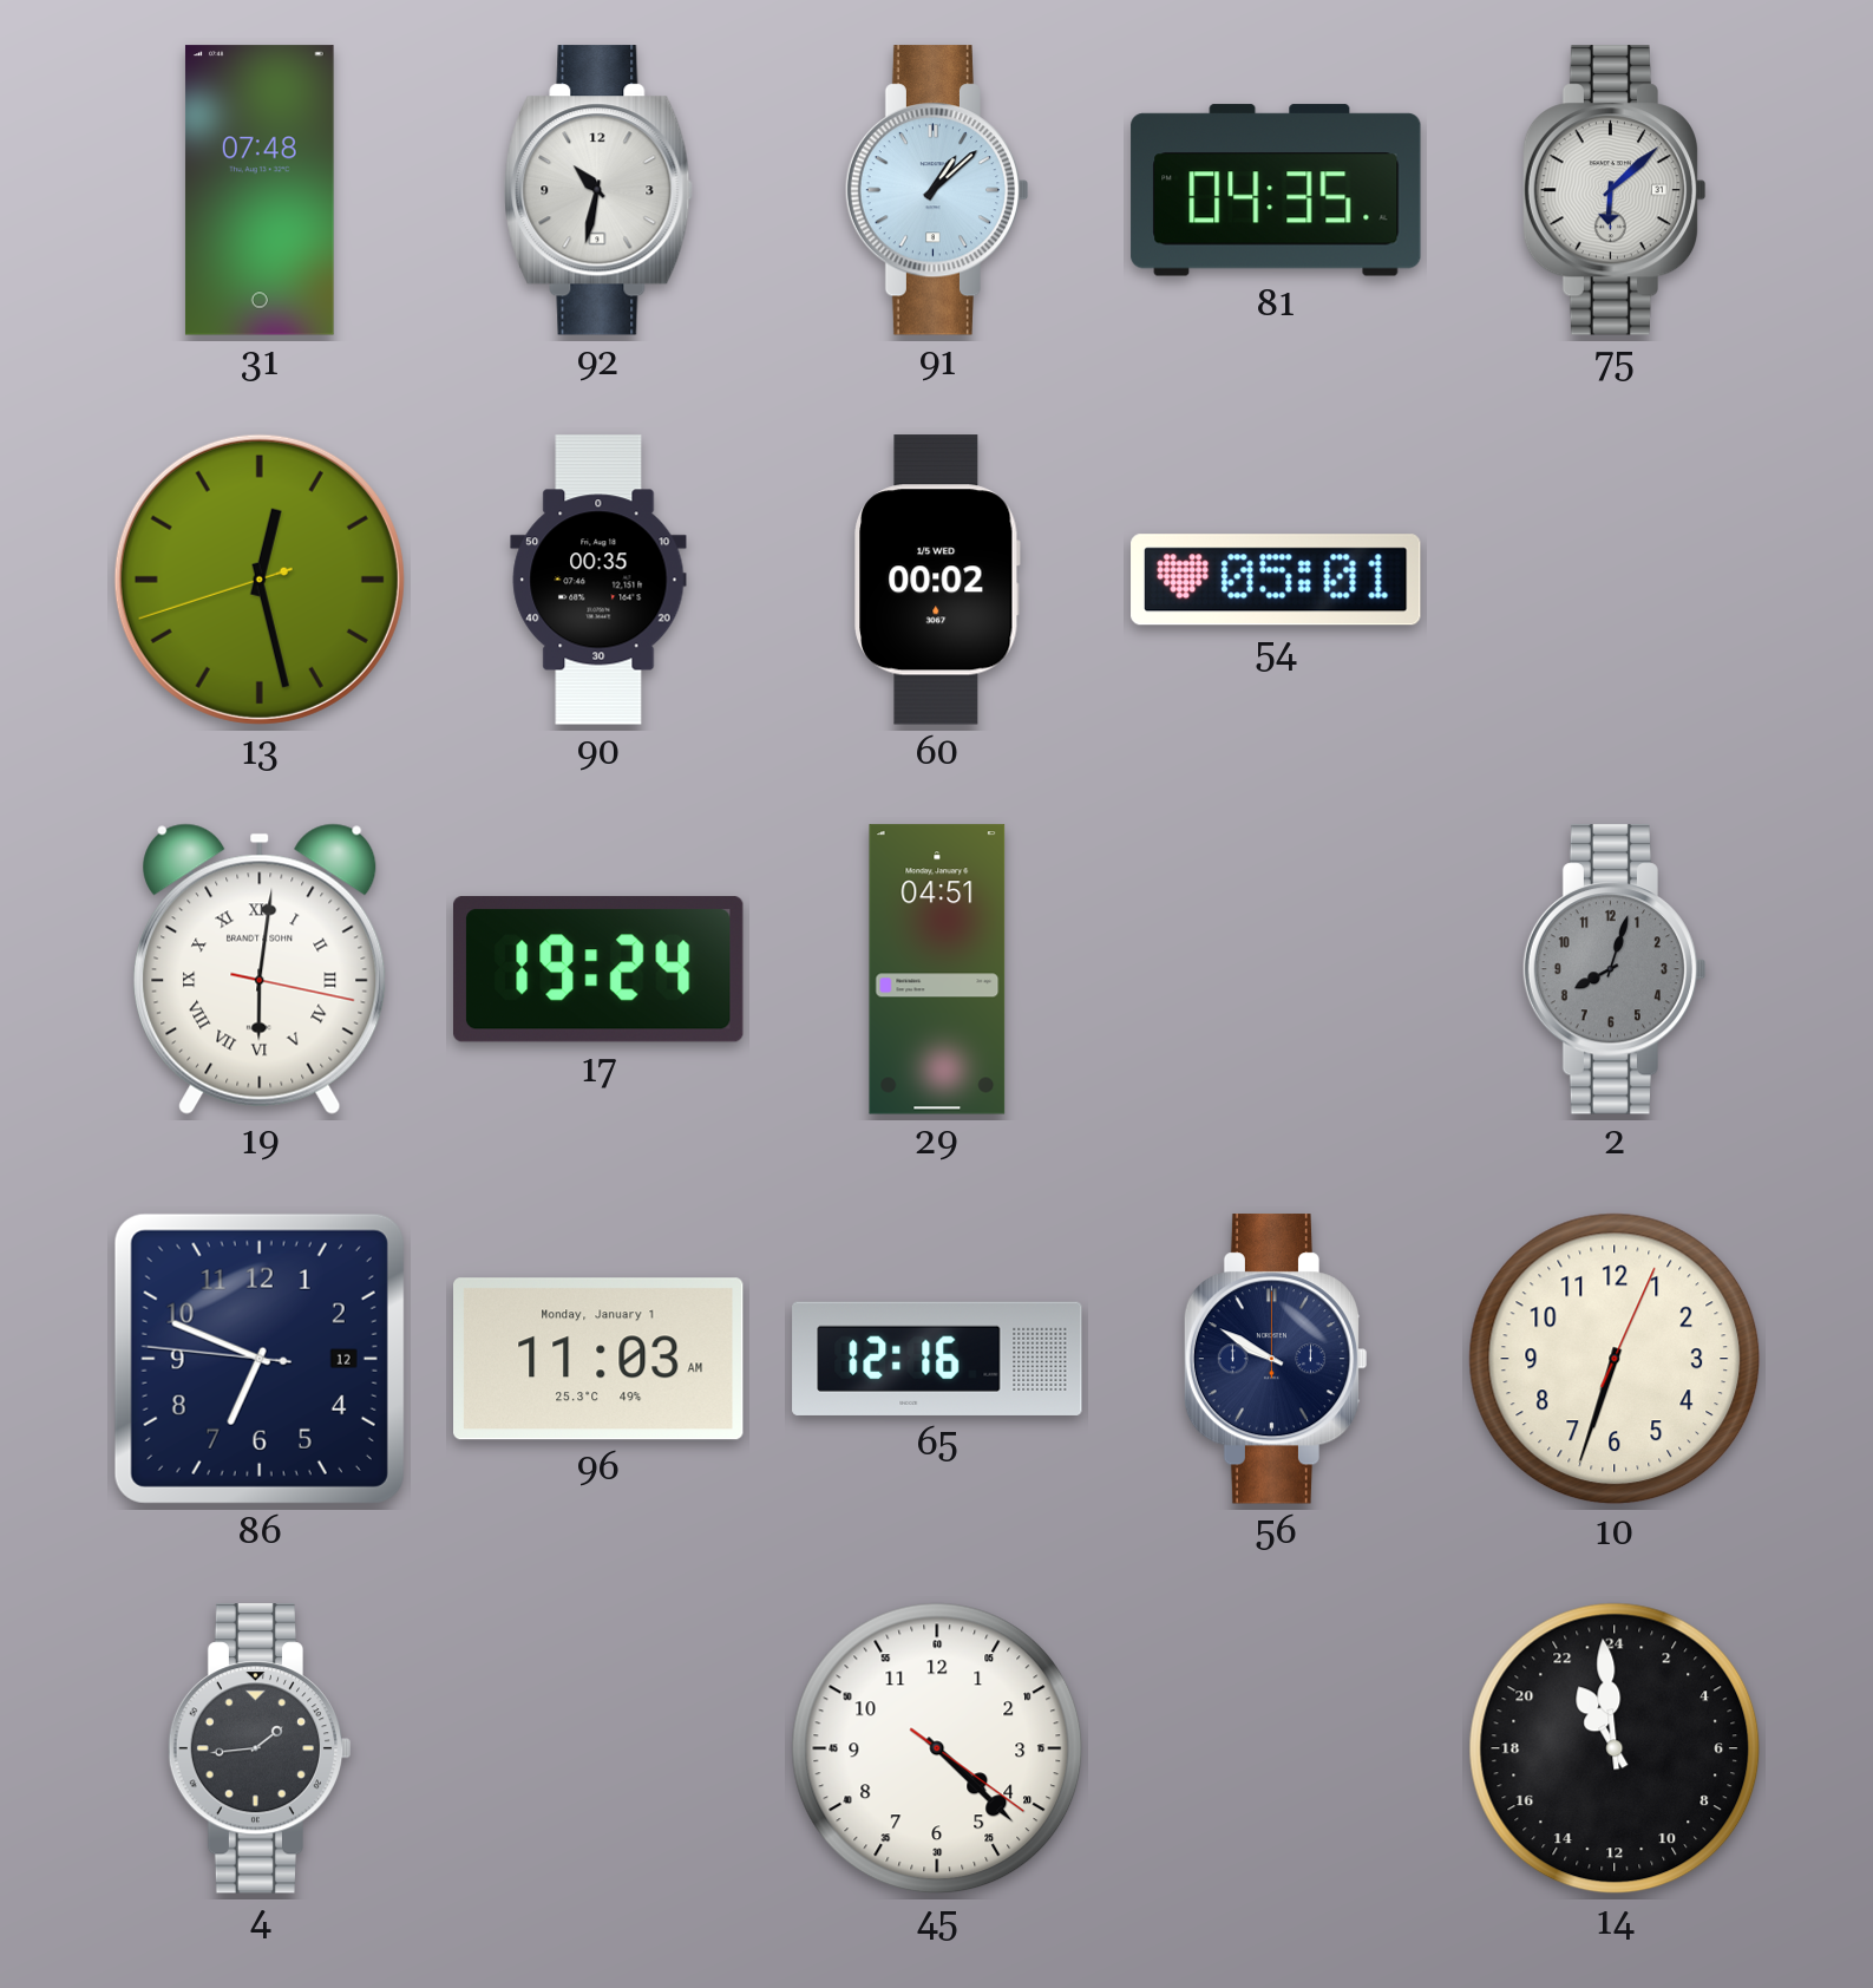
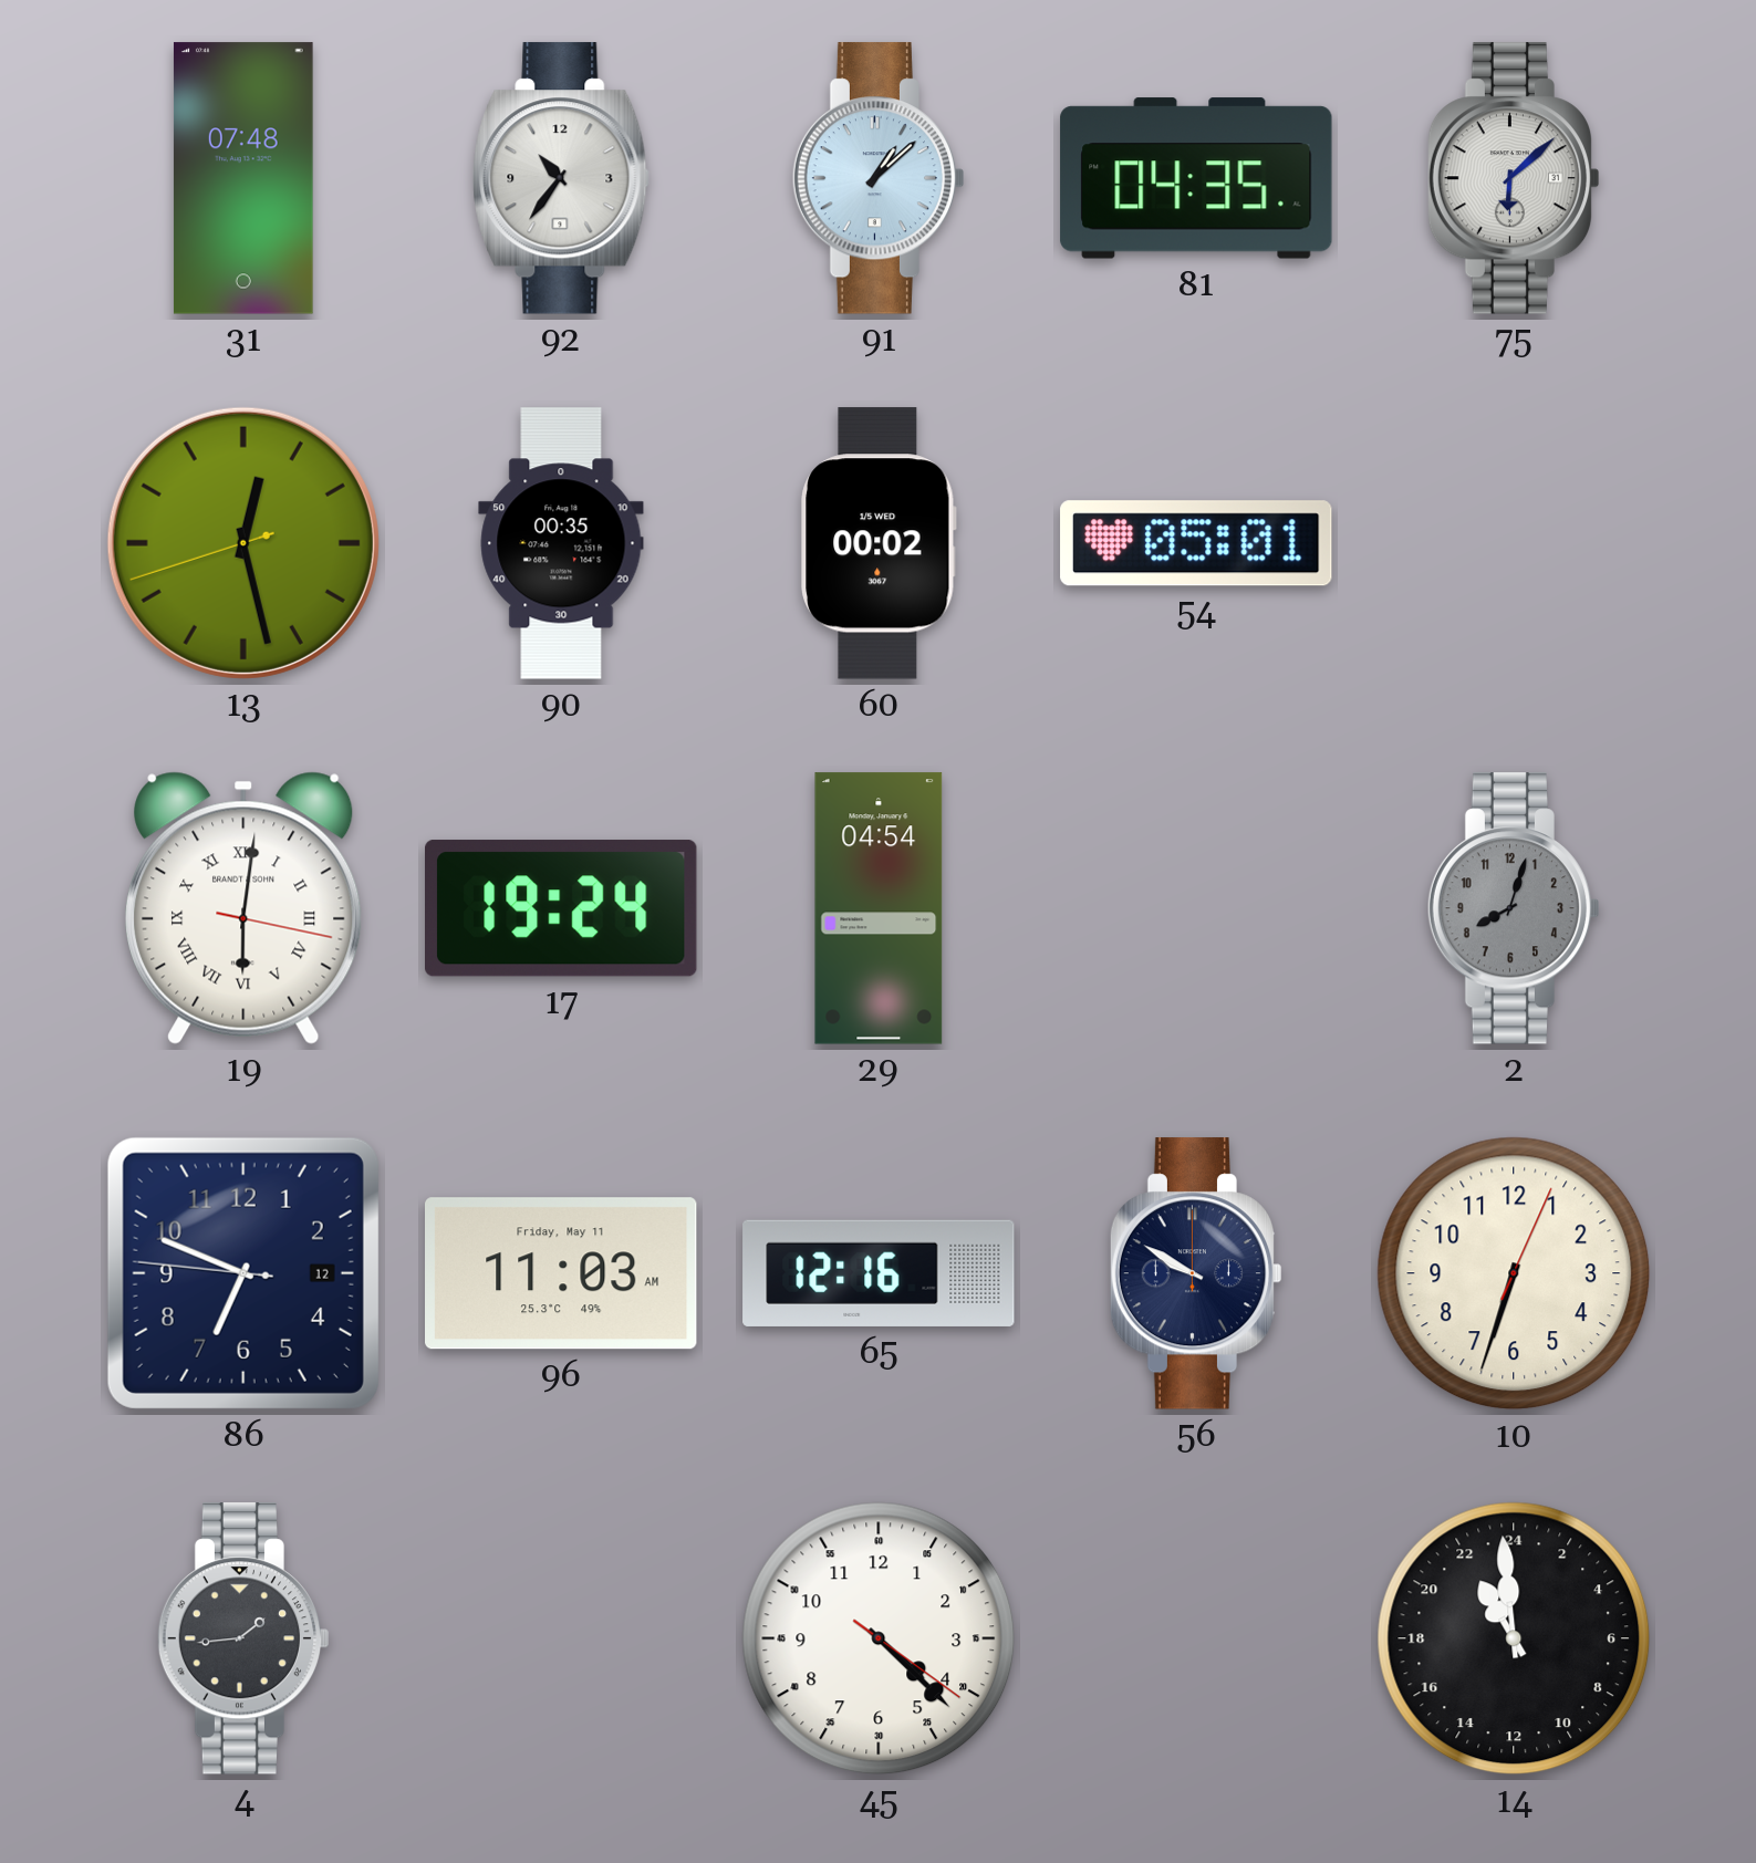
92: 10:32 -> 10:36
29: 04:51 -> 04:54
96 date: Monday, January 1 -> Friday, May 11
